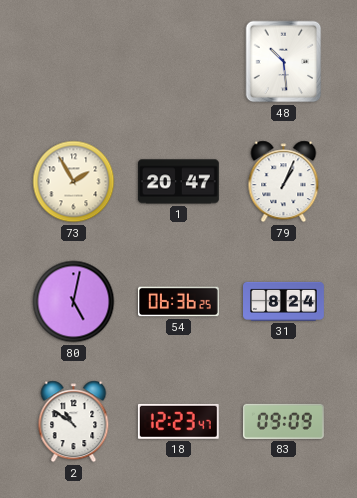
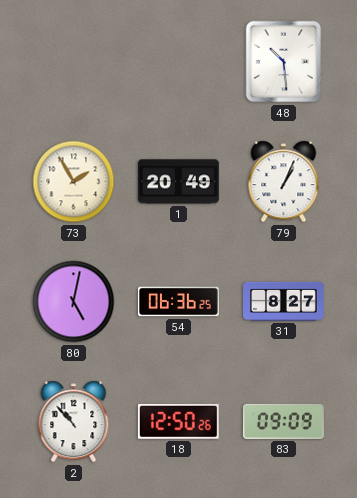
1: 20:47 -> 20:49
31: 8:24 -> 8:27
2: 10:51 -> 10:53
18: 12:23 -> 12:50
